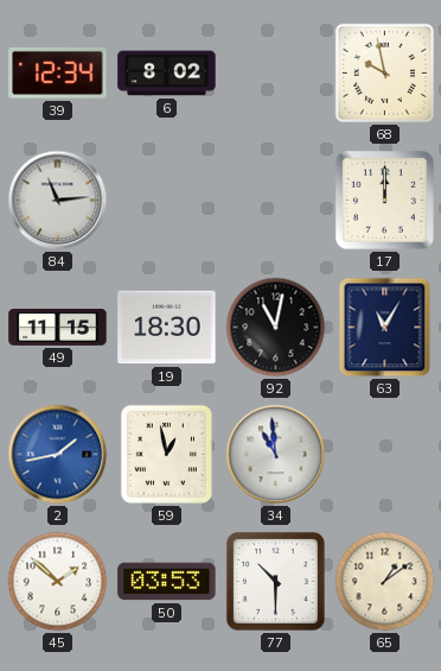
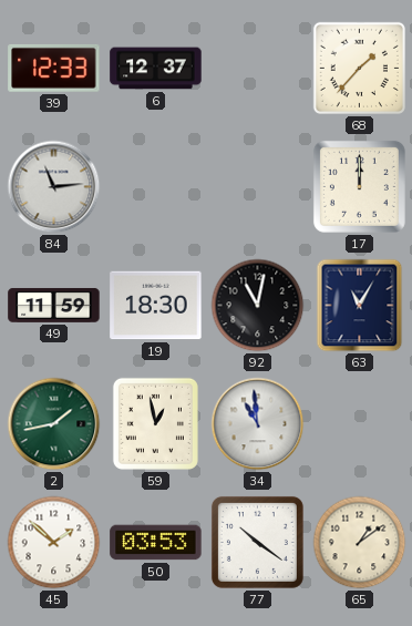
39: 12:34 -> 12:33
6: 8:02 -> 12:37
68: 9:58 -> 1:37
49: 11:15 -> 11:59
2 dial: blue -> green
77: 10:30 -> 10:21
